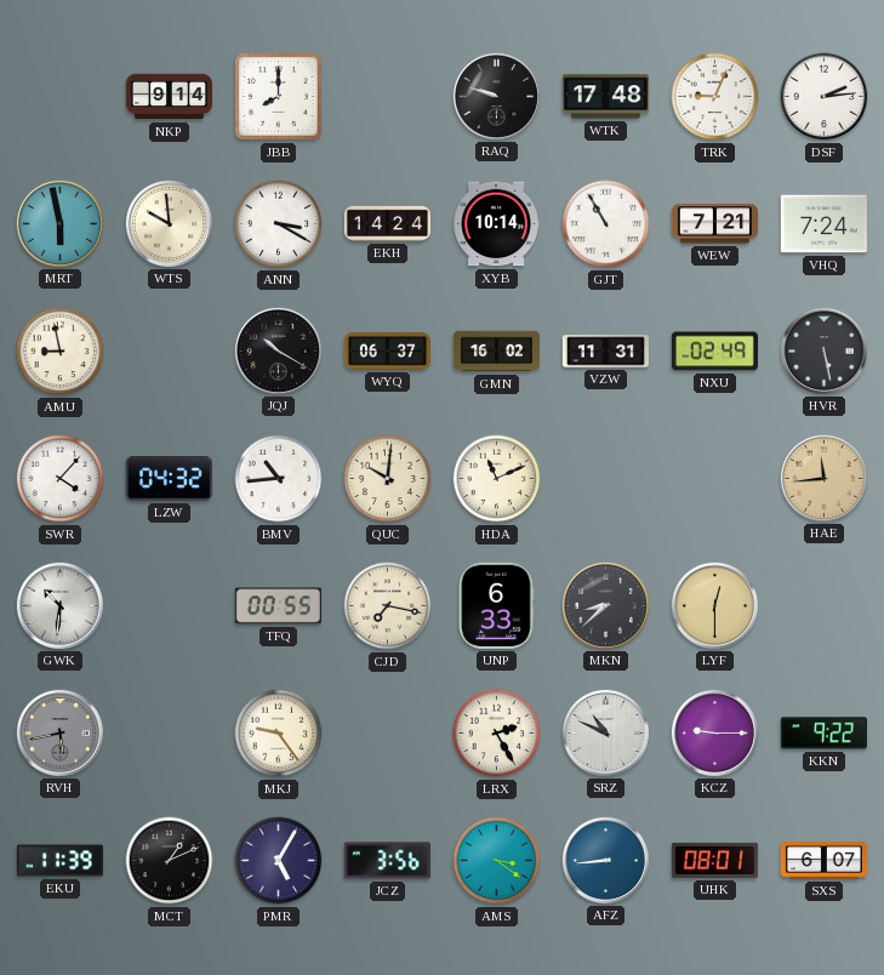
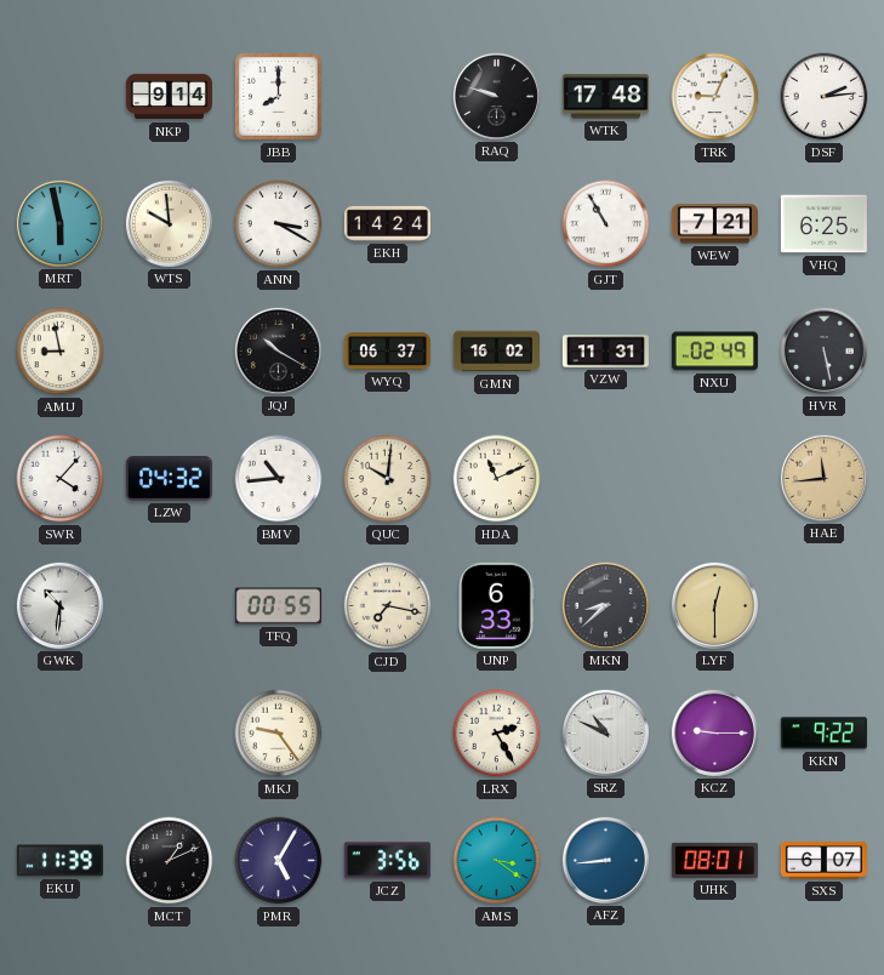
XYB: 10:14 -> none
VHQ: 7:24 -> 6:25
RVH: 5:43 -> none
